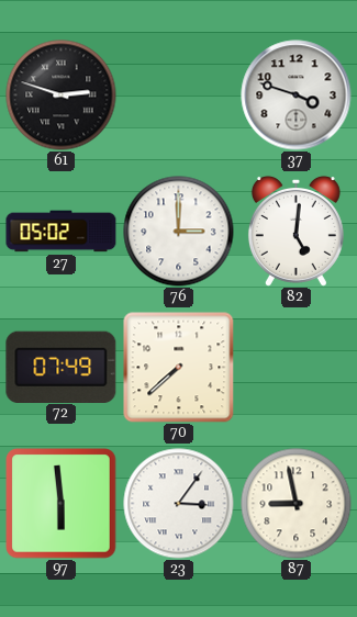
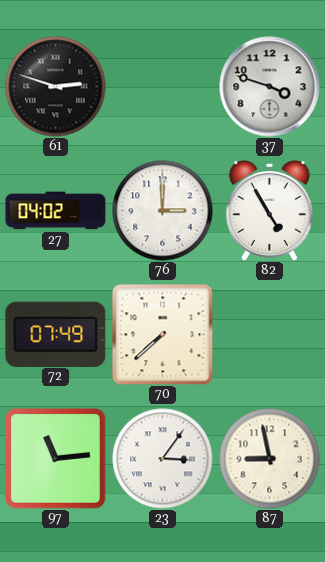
27: 05:02 -> 04:02
82: 5:01 -> 4:55
97: 5:59 -> 11:14
